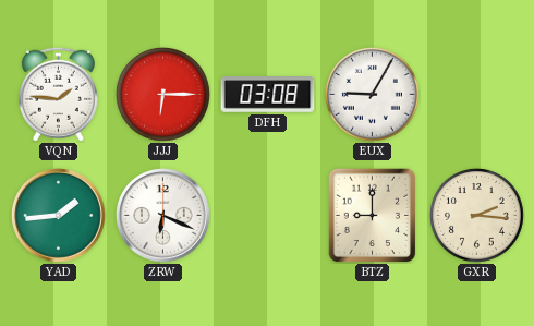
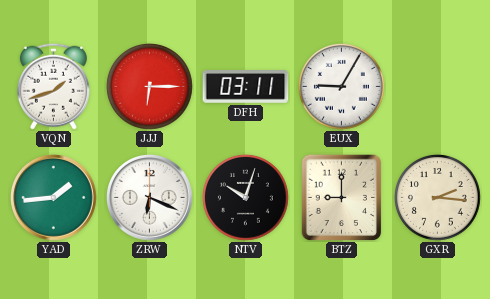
VQN: 1:46 -> 1:42
DFH: 03:08 -> 03:11
NTV: none -> 10:03
